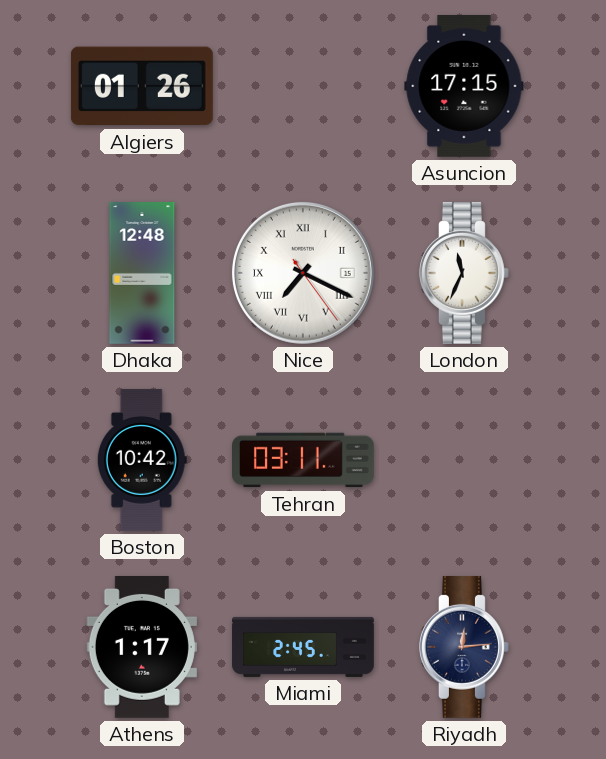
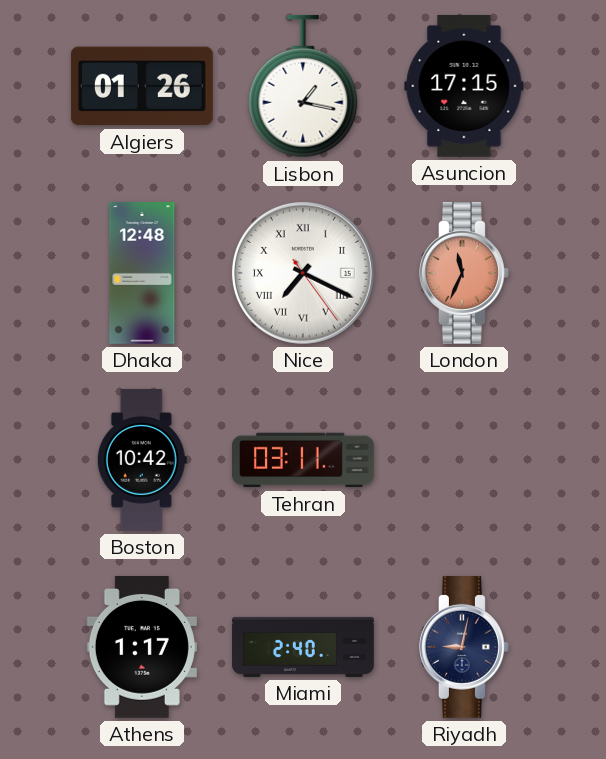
Lisbon: none -> 1:17
London dial: white -> salmon
Miami: 2:45 -> 2:40
Riyadh: 12:14 -> 9:02
